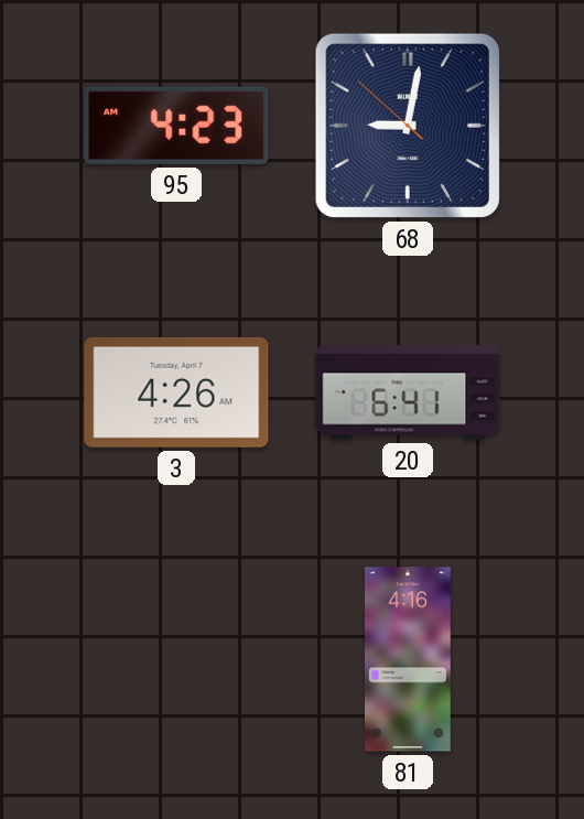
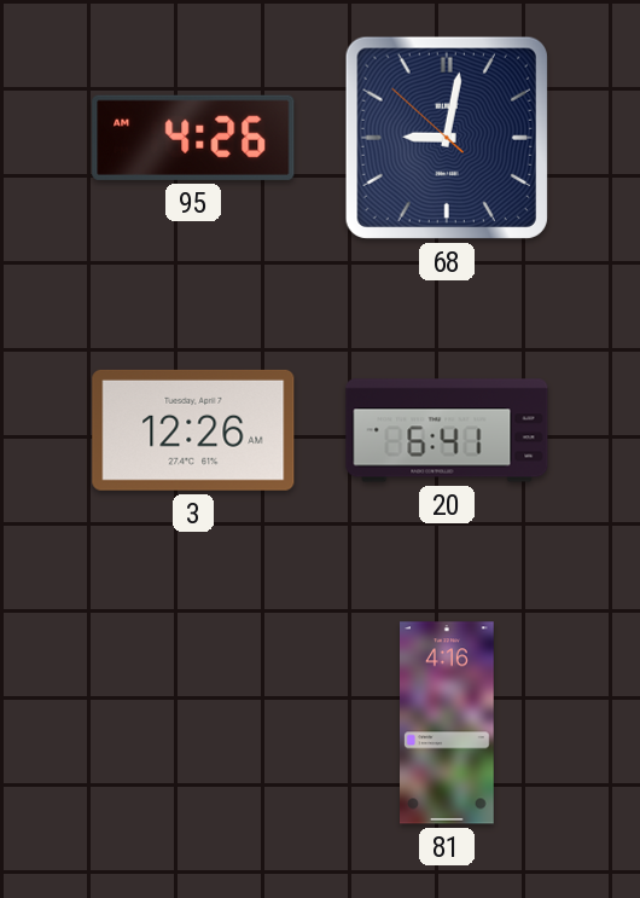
95: 4:23 -> 4:26
3: 4:26 -> 12:26
